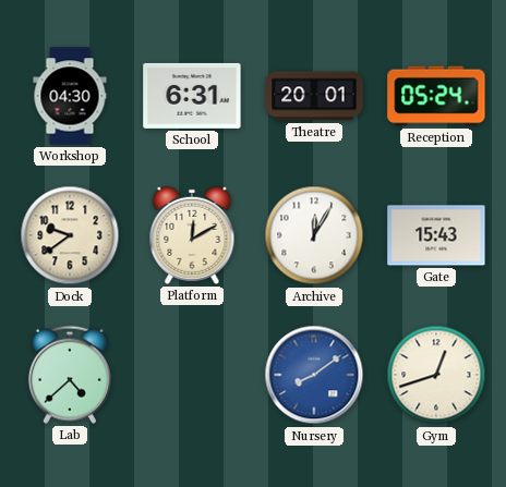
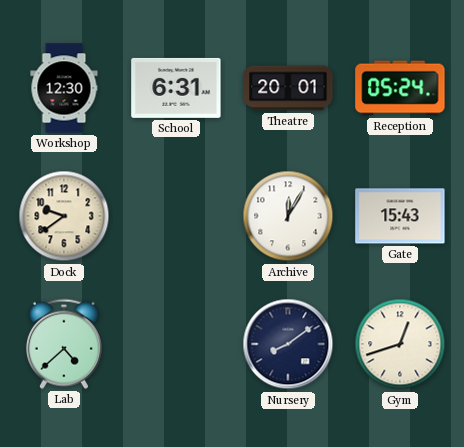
Workshop: 04:30 -> 12:30
Platform: 12:10 -> none
Nursery dial: blue -> navy
